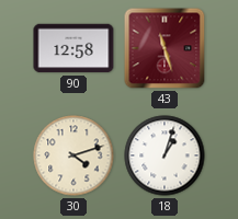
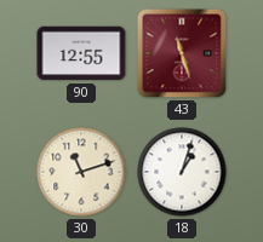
90: 12:58 -> 12:55
30: 4:12 -> 11:12
